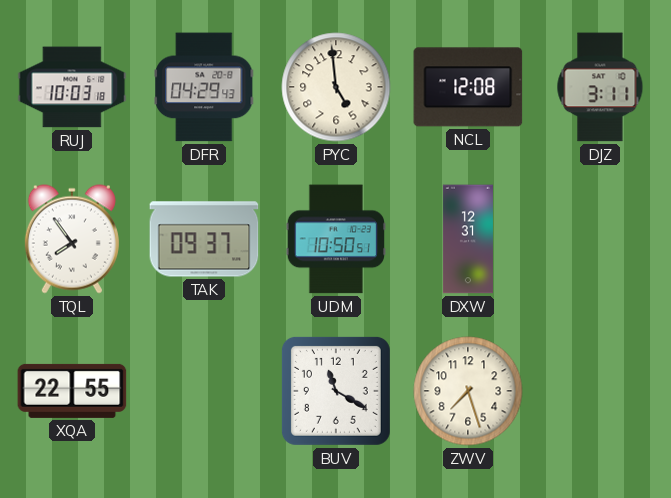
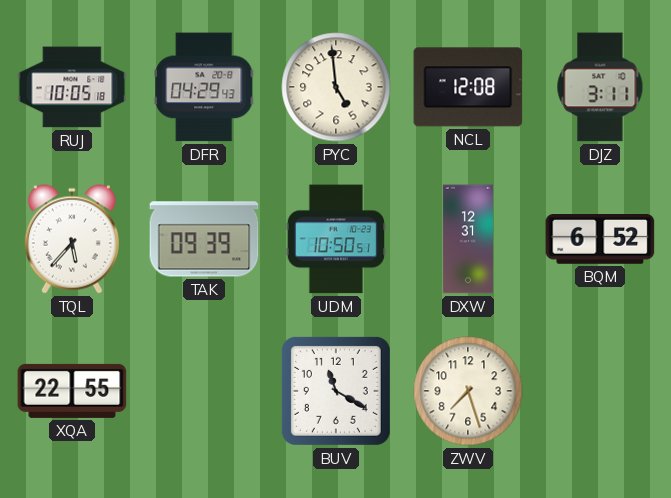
RUJ: 10:03 -> 10:05
TQL: 7:54 -> 5:37
TAK: 09:37 -> 09:39
BQM: none -> 6:52
